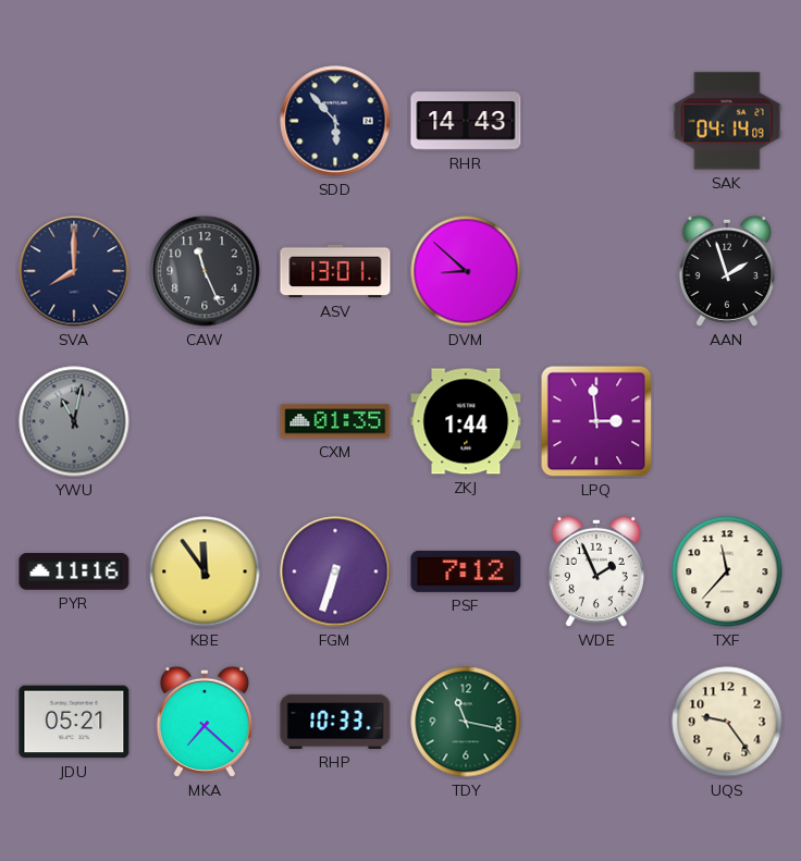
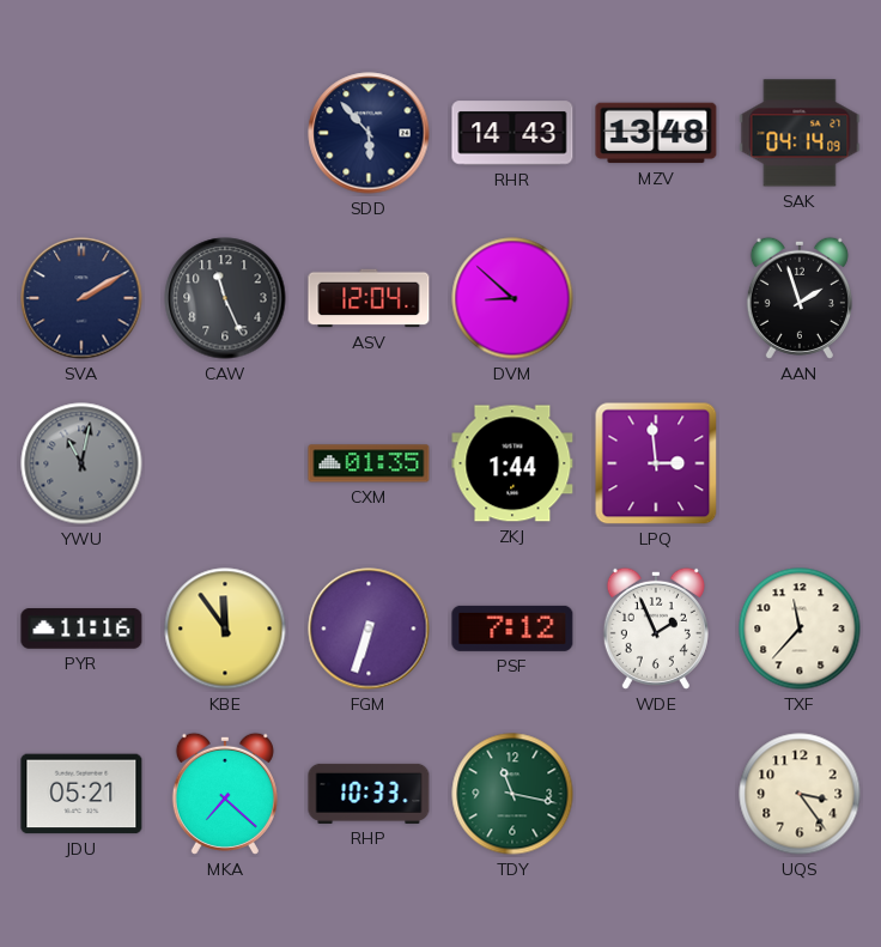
MZV: none -> 13:48
SVA: 8:00 -> 2:10
ASV: 13:01 -> 12:04
UQS: 9:24 -> 3:24
